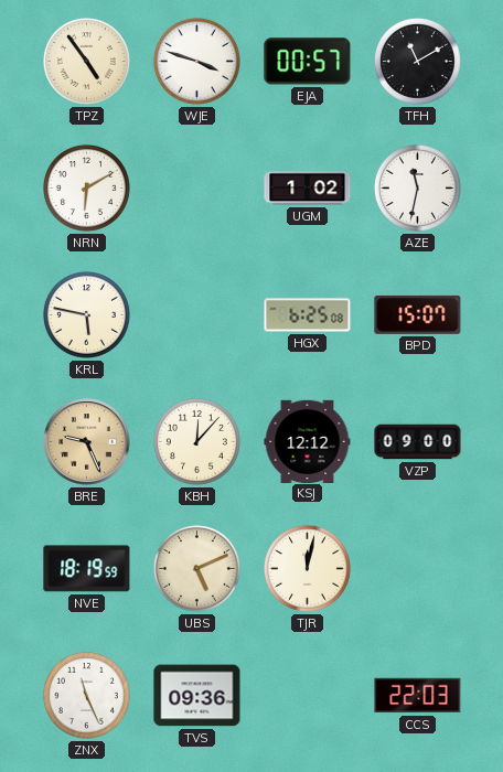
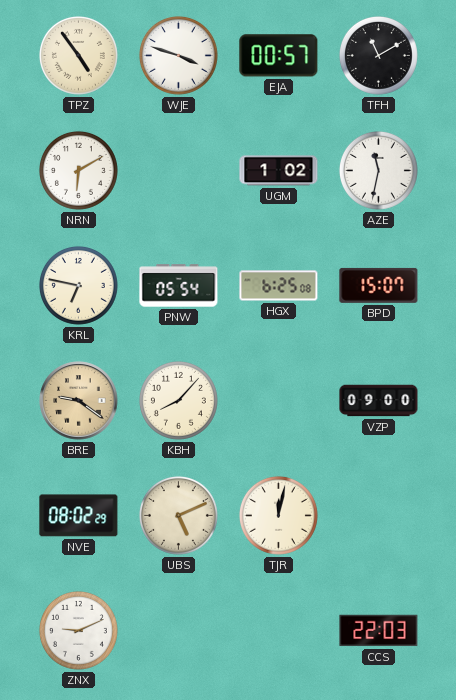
KRL: 5:47 -> 6:47
PNW: none -> 05:54
BRE: 9:26 -> 9:21
KBH: 12:07 -> 8:07
KSJ: 12:12 -> none
NVE: 18:19 -> 08:02
ZNX: 11:26 -> 9:11
TVS: 09:36 -> none
